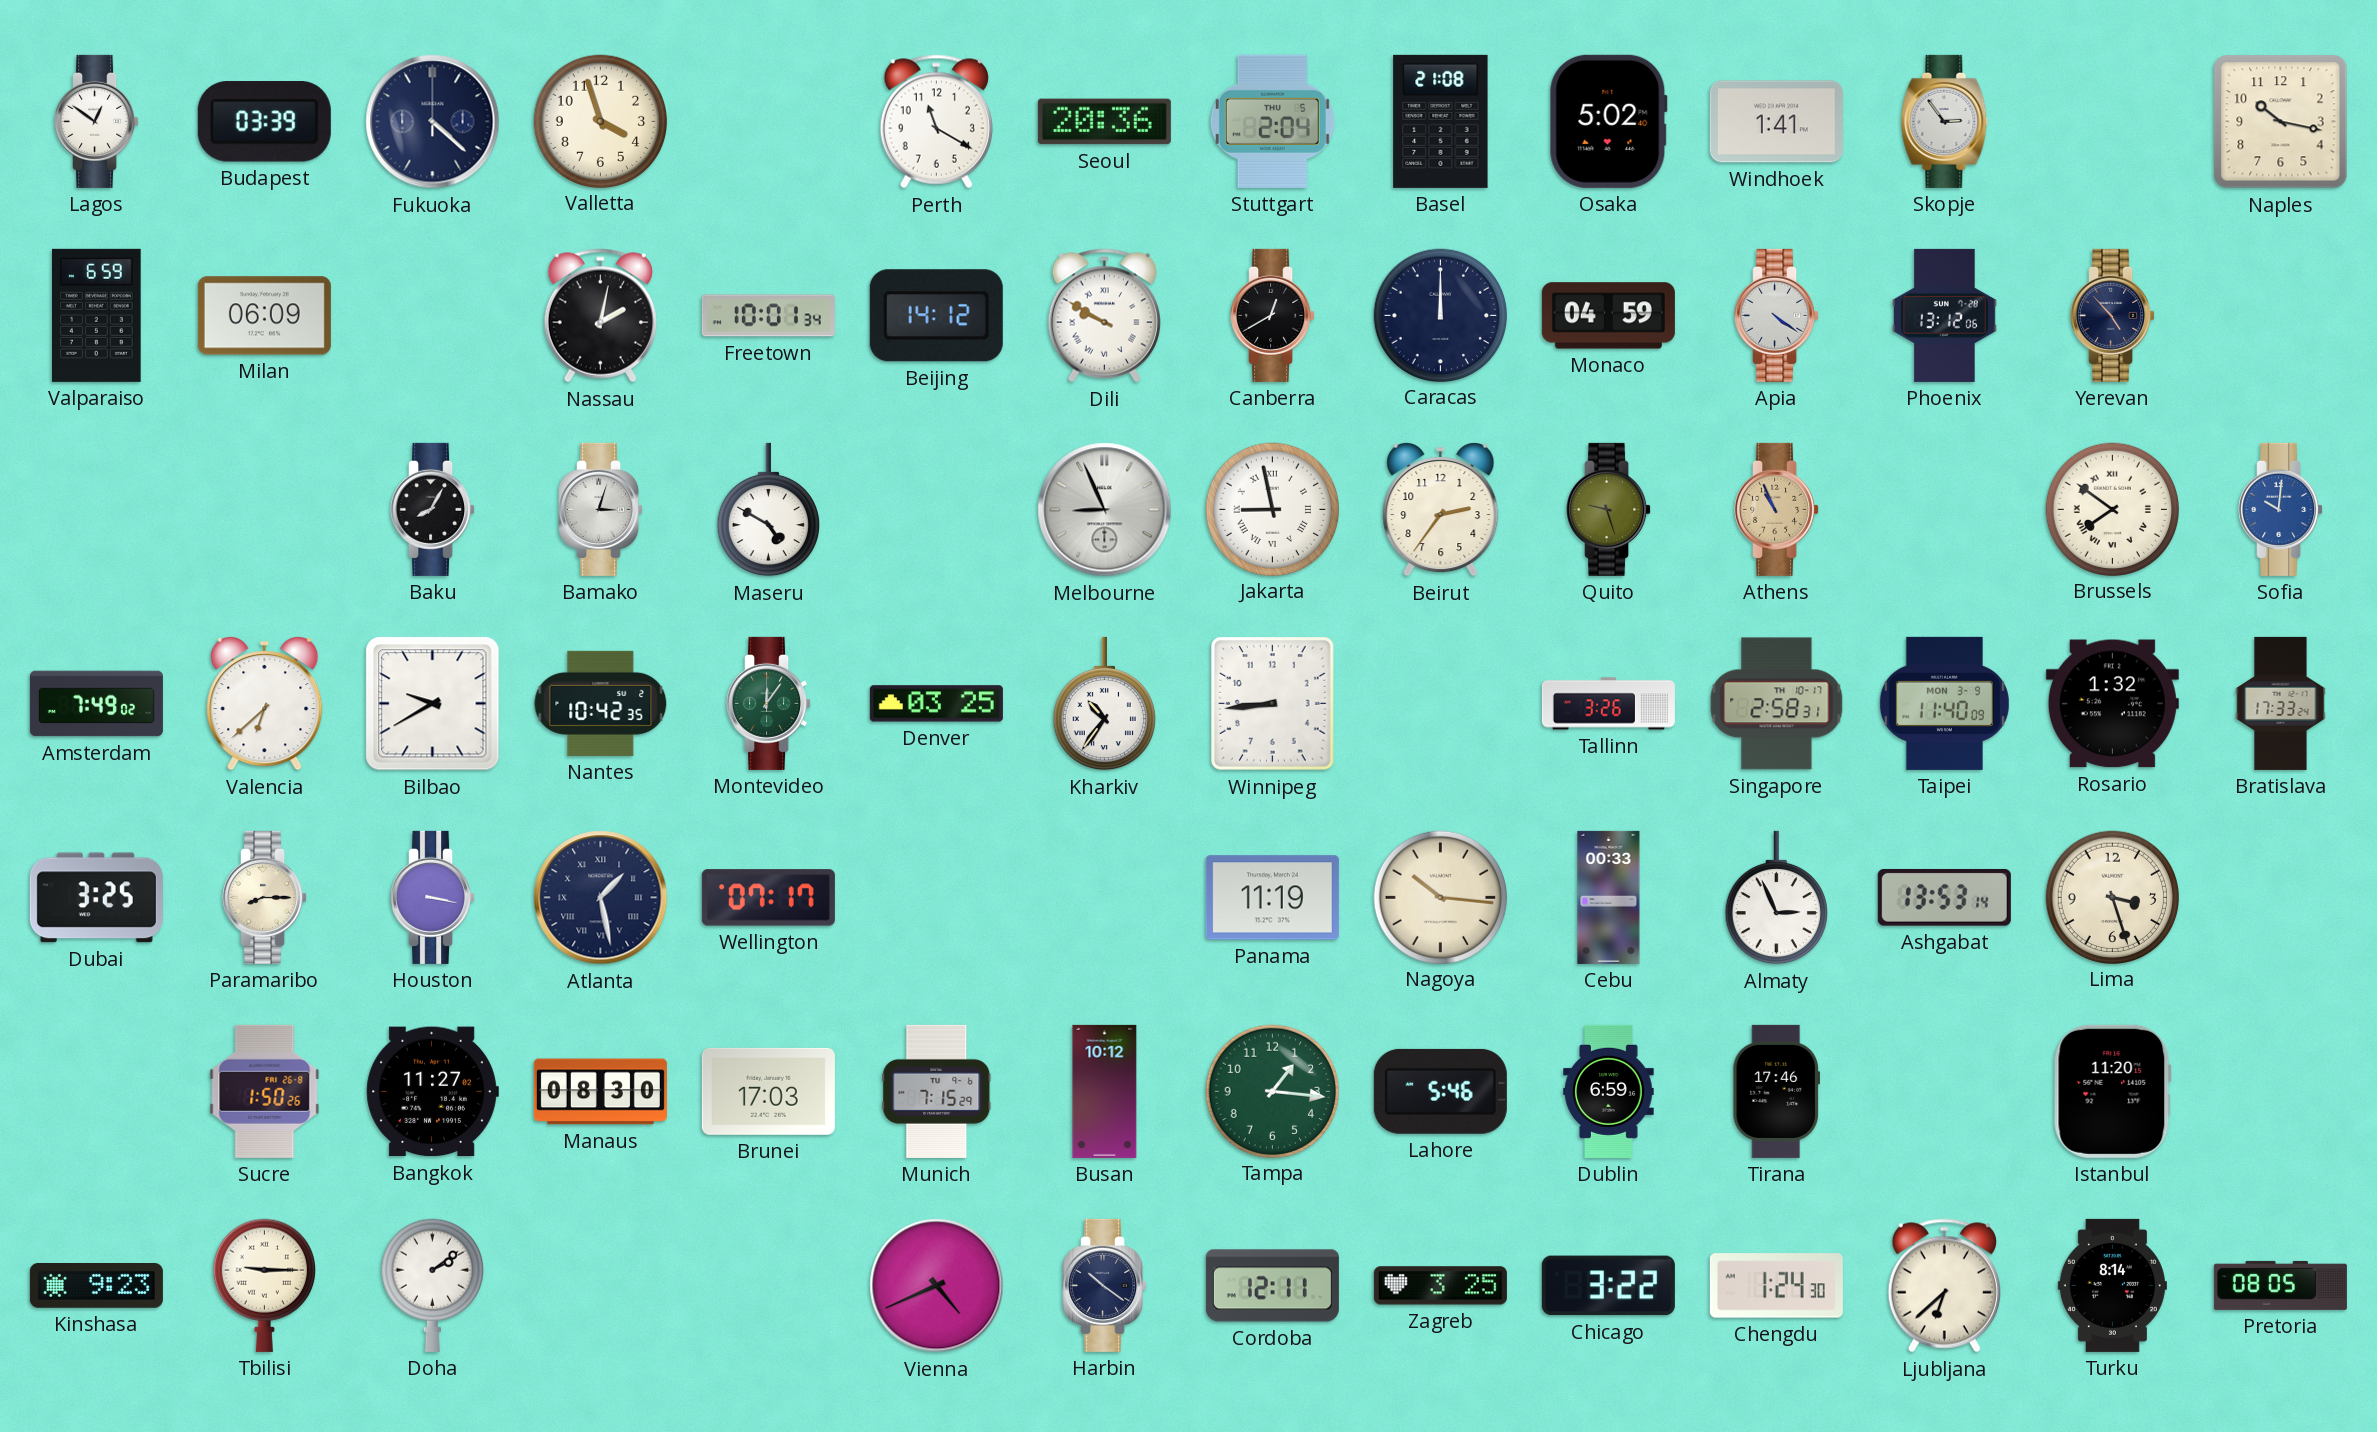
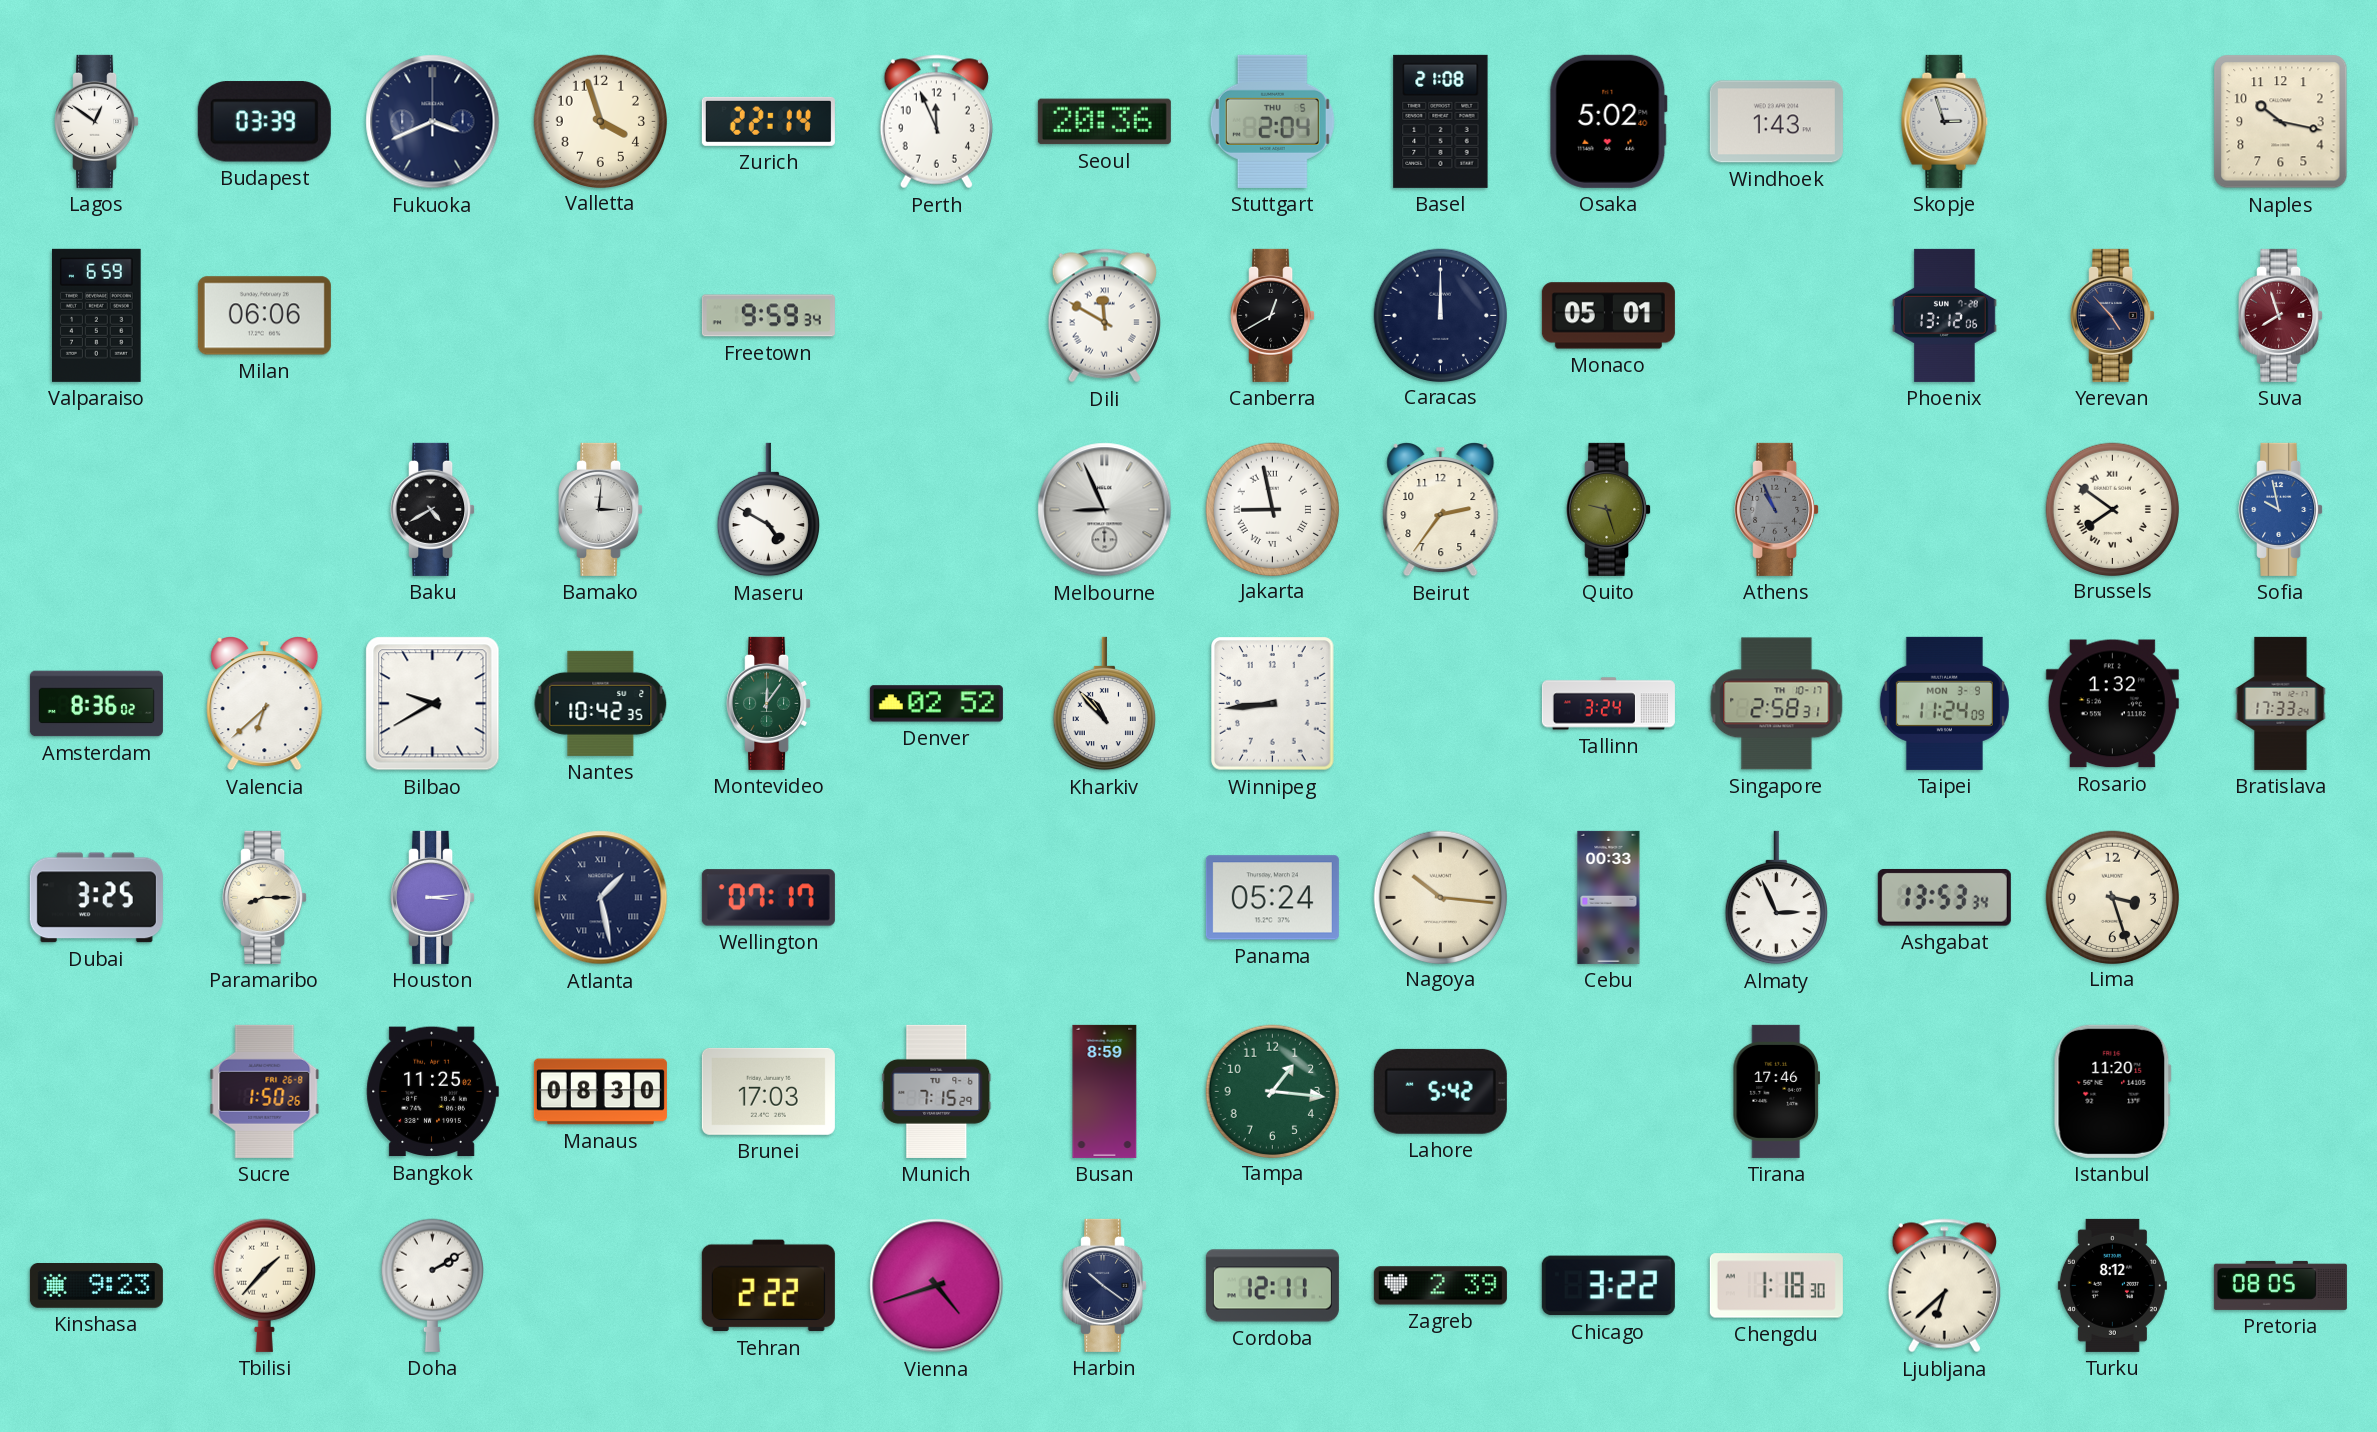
Fukuoka: 4:22 -> 3:41
Zurich: none -> 22:14
Perth: 11:20 -> 11:56
Windhoek: 1:41 -> 1:43
Skopje: 2:54 -> 2:57
Milan: 06:09 -> 06:06
Nassau: 2:02 -> none
Freetown: 10:01 -> 9:59
Beijing: 14:12 -> none
Dili: 9:50 -> 11:50
Monaco: 04:59 -> 05:01
Apia: 4:21 -> none
Suva: none -> 7:57
Baku: 8:05 -> 4:40
Bamako: 3:03 -> 3:01
Athens dial: champagne -> grey
Sofia: 10:01 -> 9:58
Amsterdam: 7:49 -> 8:36
Denver: 03:25 -> 02:52
Kharkiv: 10:36 -> 10:53
Tallinn: 3:26 -> 3:24
Taipei: 11:40 -> 11:24
Houston: 3:17 -> 3:14
Panama: 11:19 -> 05:24
Ashgabat: 13:53:14 -> 13:53:34
Bangkok: 11:27 -> 11:25
Busan: 10:12 -> 8:59
Lahore: 5:46 -> 5:42
Dublin: 6:59 -> none
Tbilisi: 9:15 -> 1:37
Doha: 2:09 -> 2:10
Tehran: none -> 2:22
Vienna: 4:41 -> 4:42
Zagreb: 3:25 -> 2:39
Chengdu: 1:24 -> 1:18
Turku: 8:14 -> 8:12
